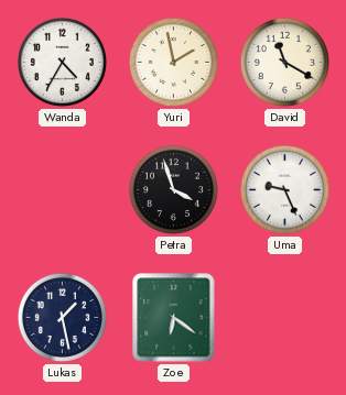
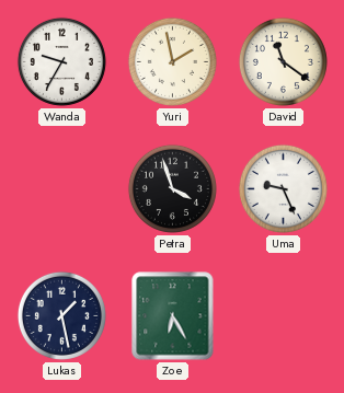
Wanda: 4:35 -> 9:35
David: 11:20 -> 11:21
Zoe: 6:21 -> 6:25
